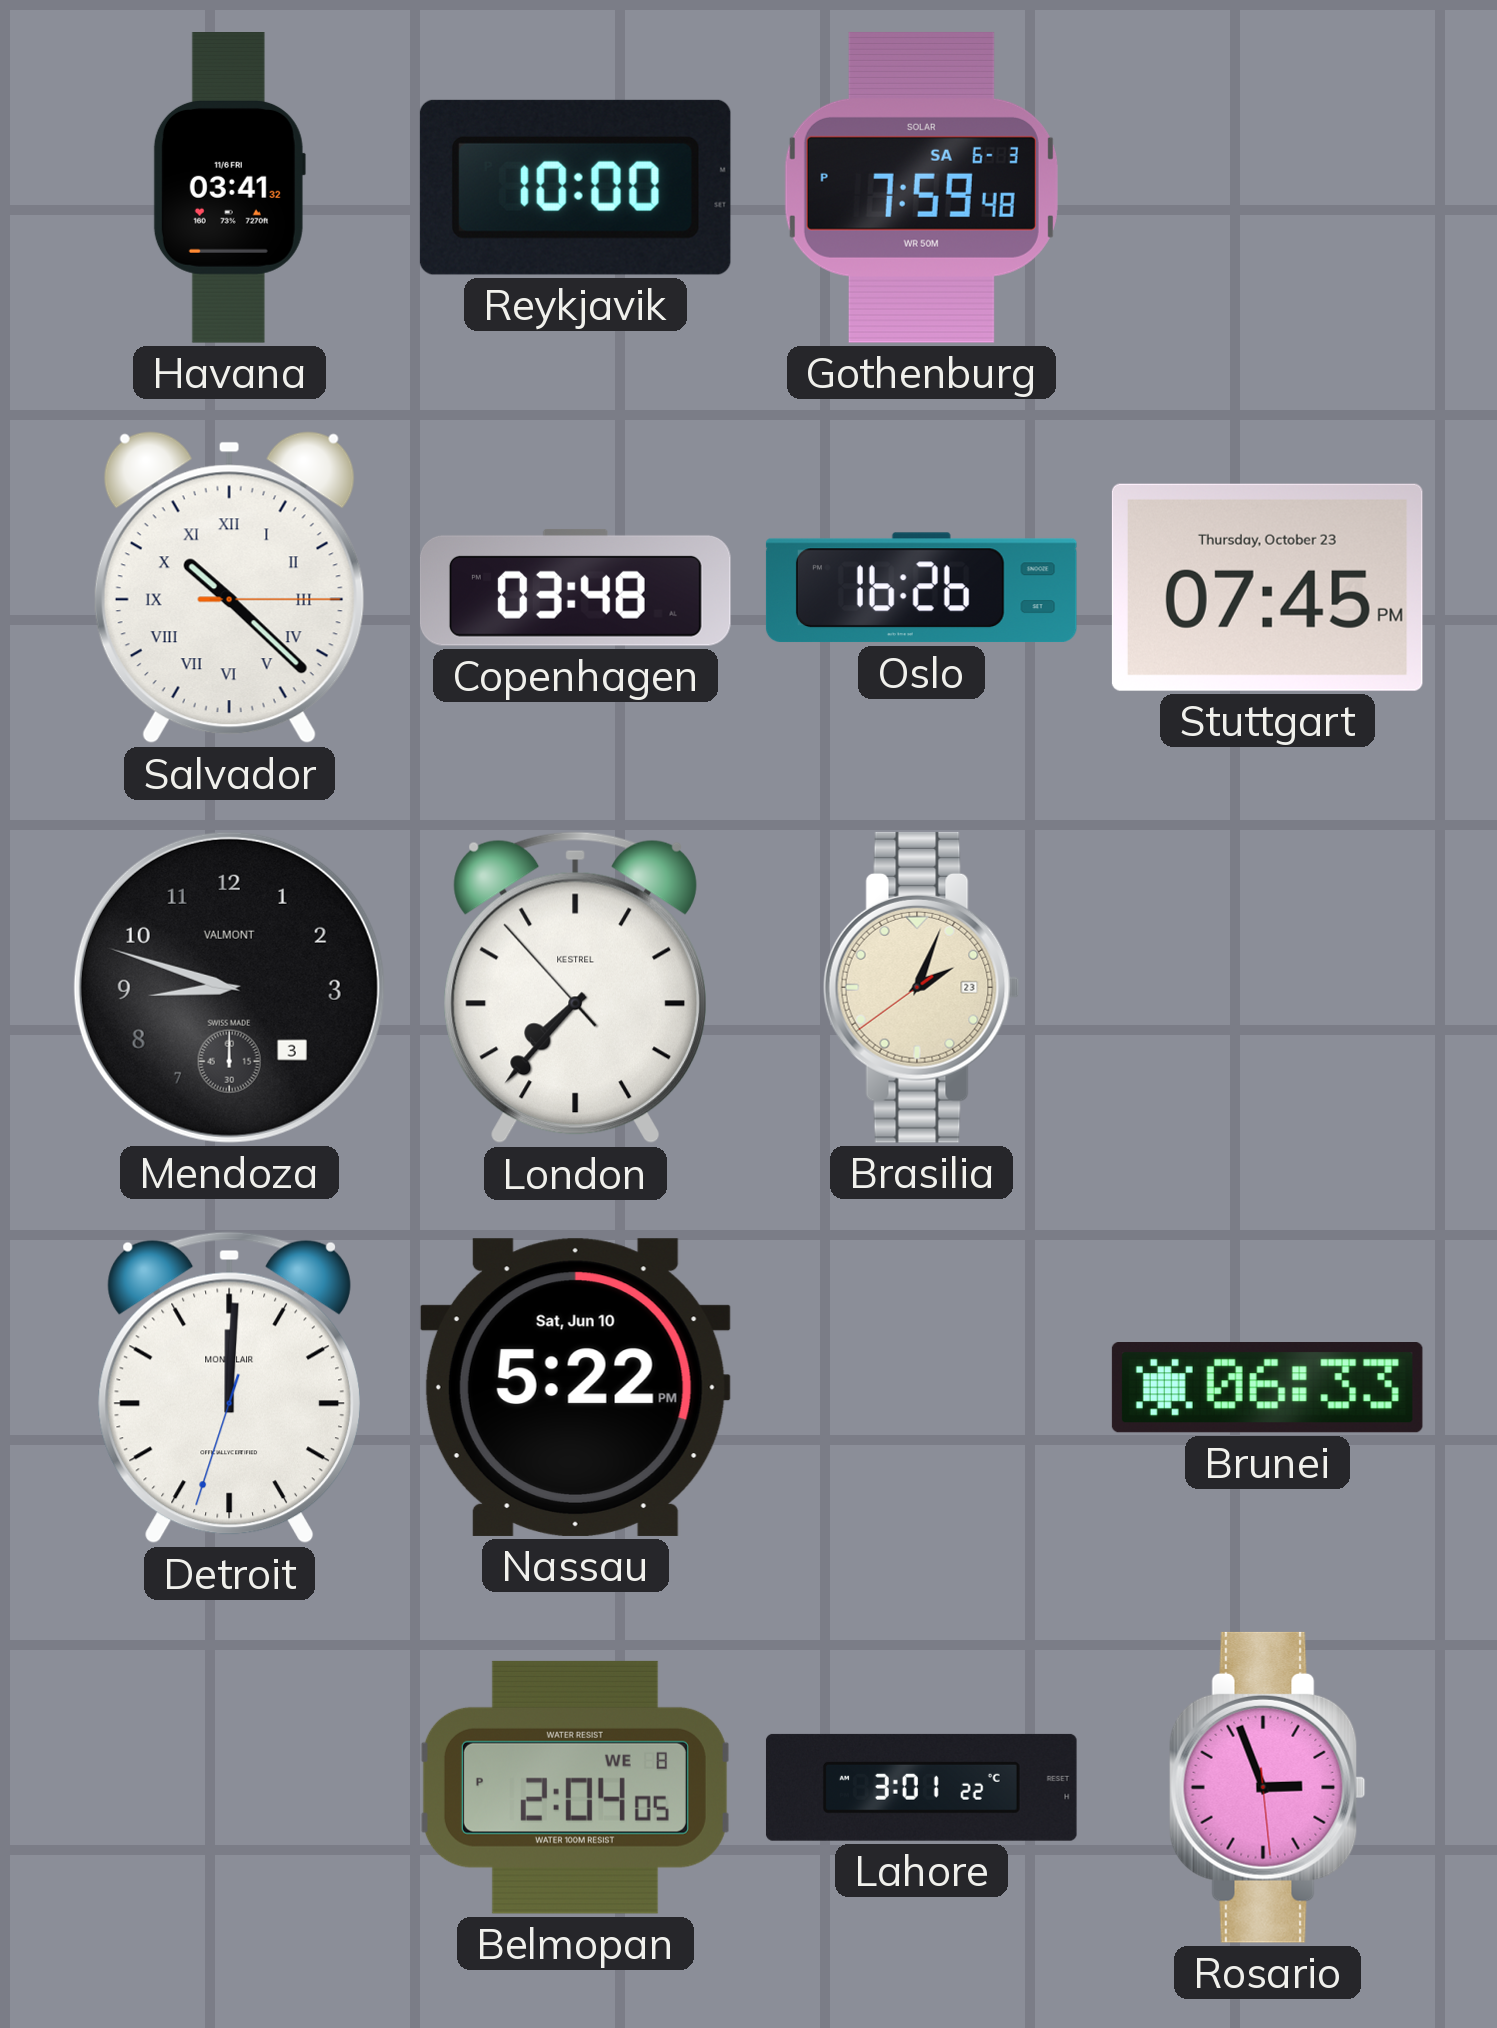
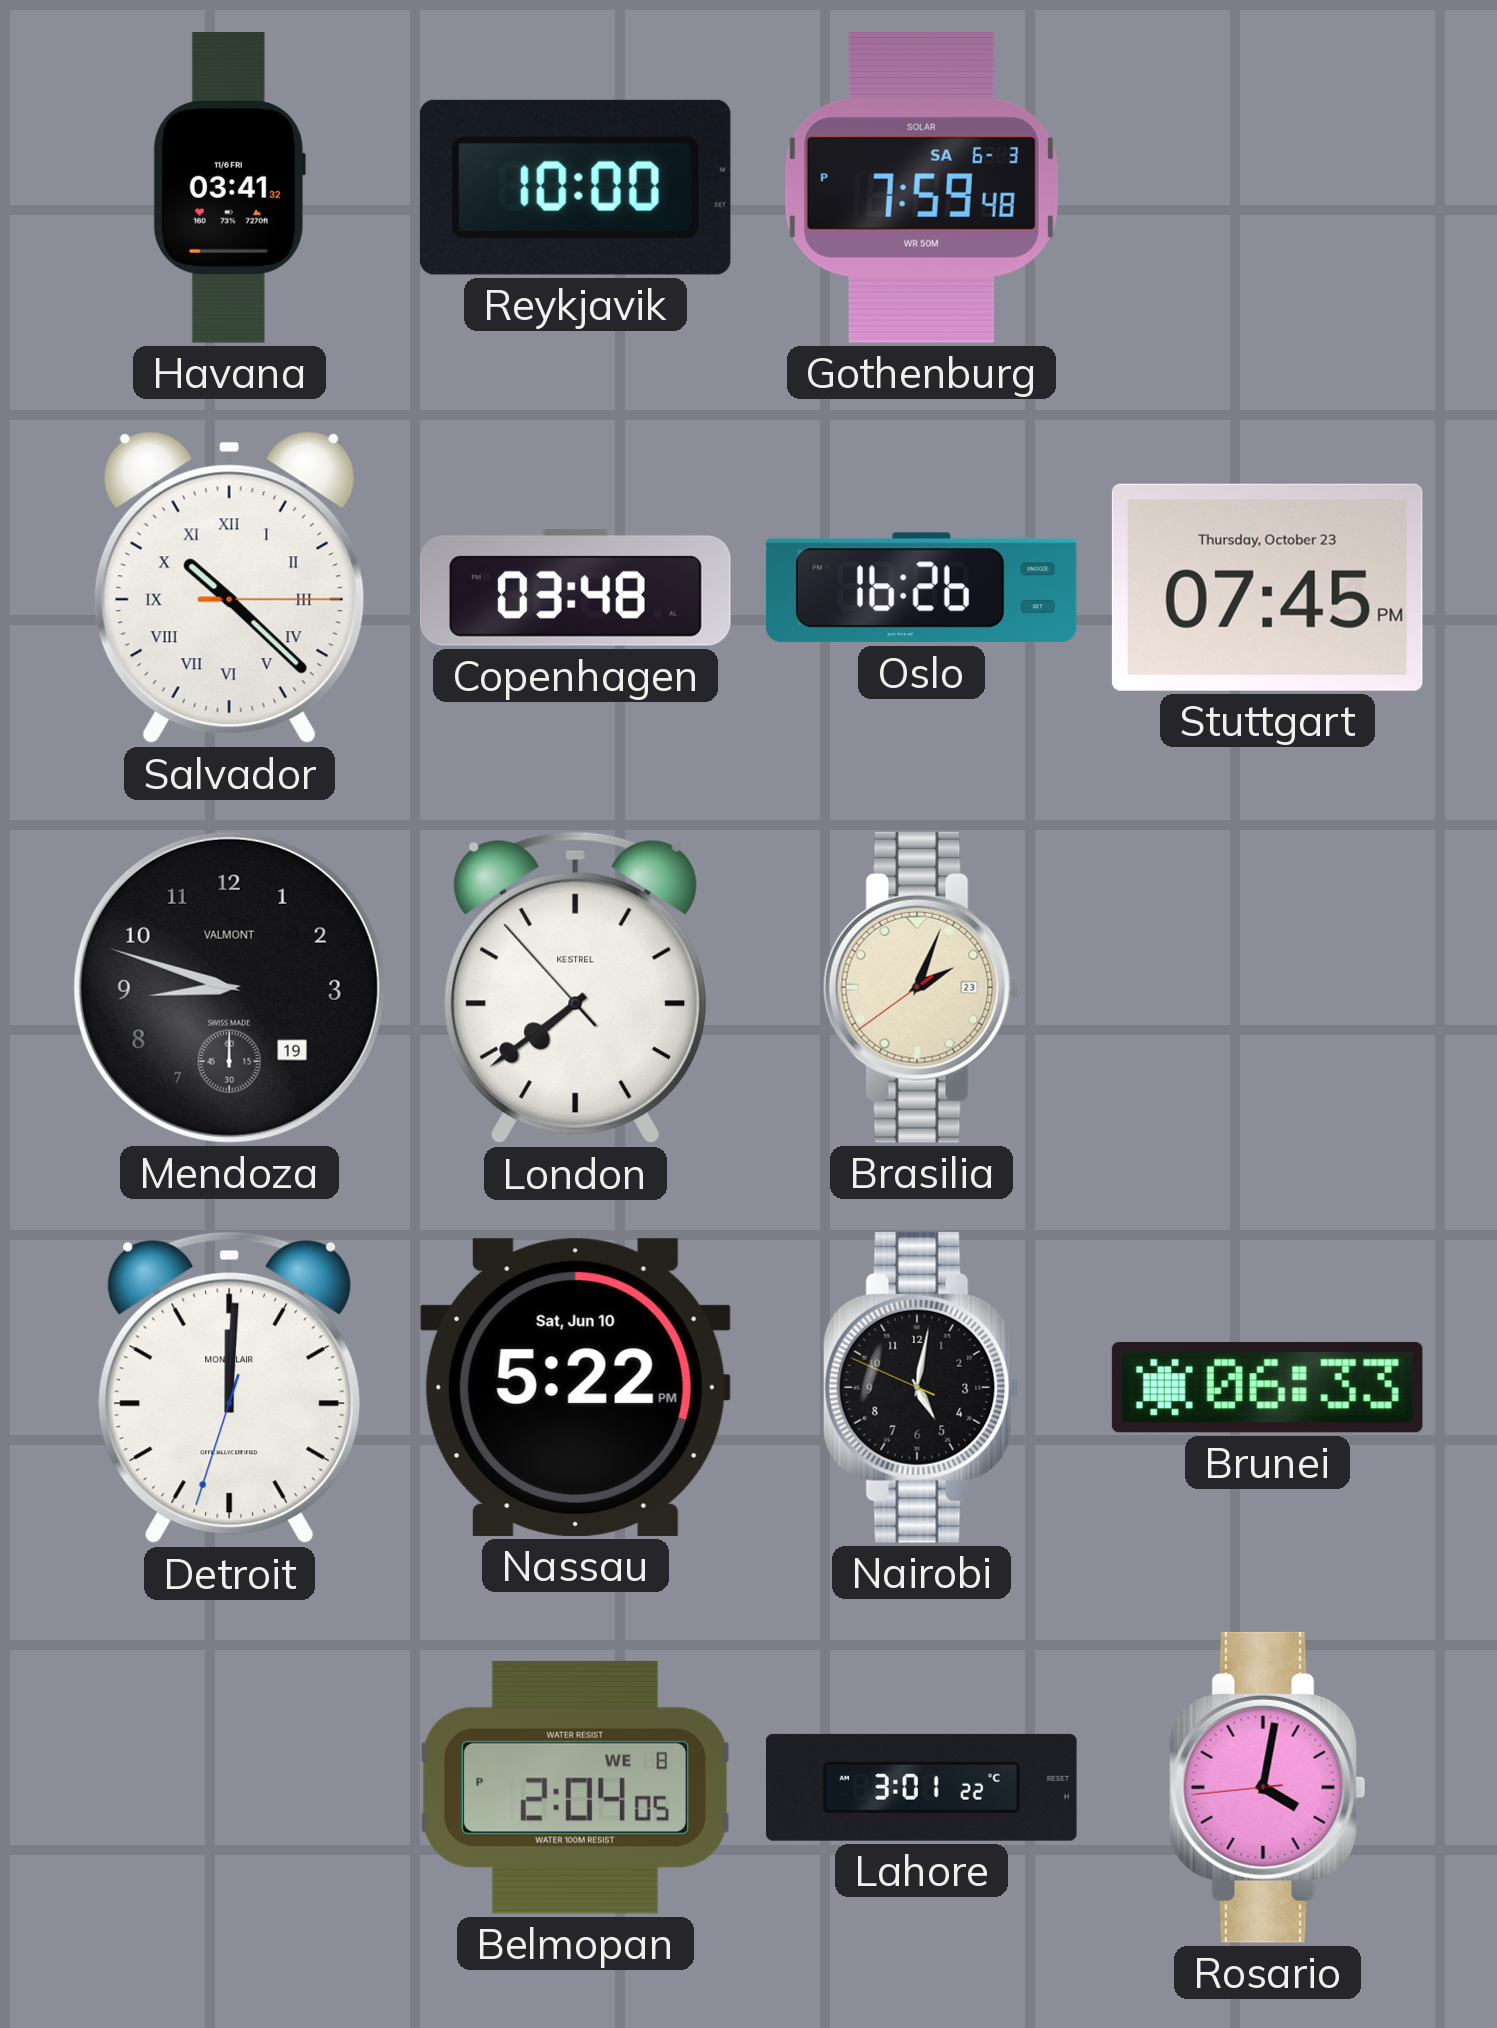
Mendoza date: 3 -> 19
London: 7:36 -> 7:38
Nairobi: none -> 5:01
Rosario: 2:56 -> 4:01
